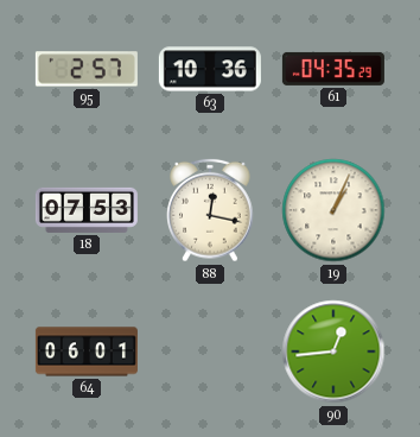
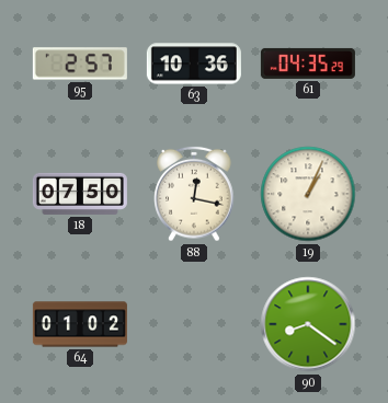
18: 07:53 -> 07:50
64: 06:01 -> 01:02
90: 12:44 -> 8:21
